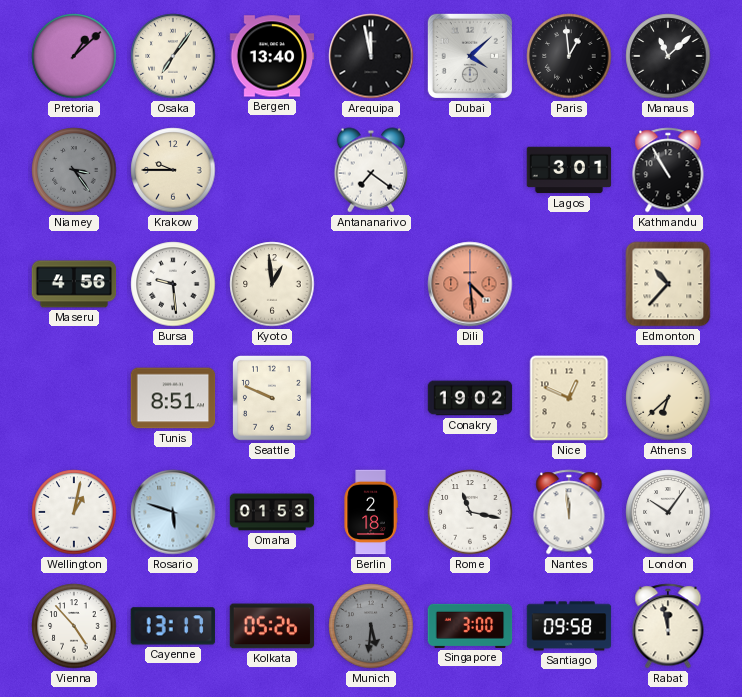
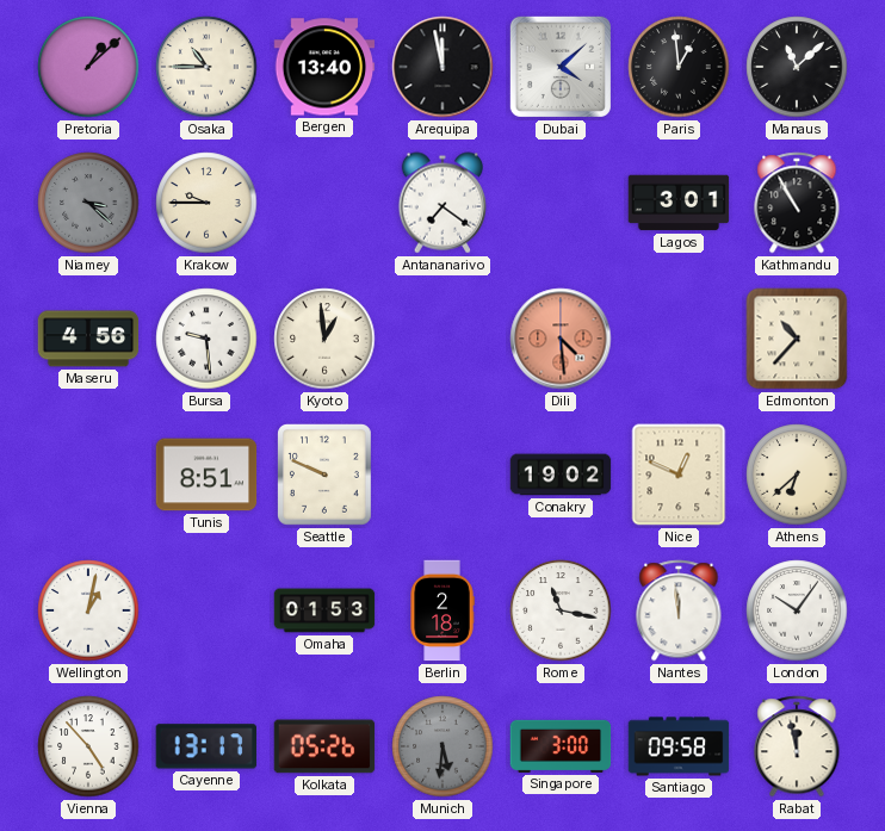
Osaka: 7:06 -> 10:45
Niamey: 3:24 -> 3:22
Rosario: 5:48 -> none
